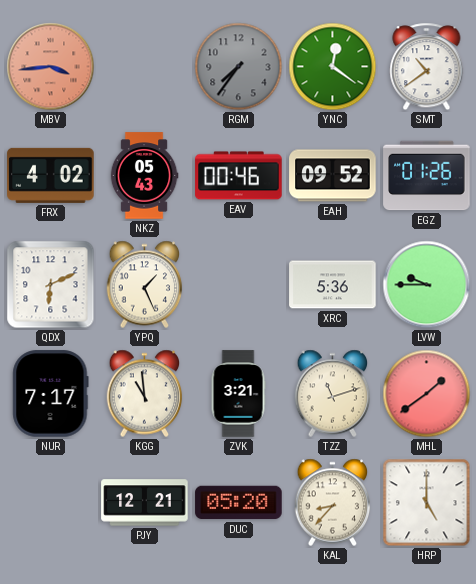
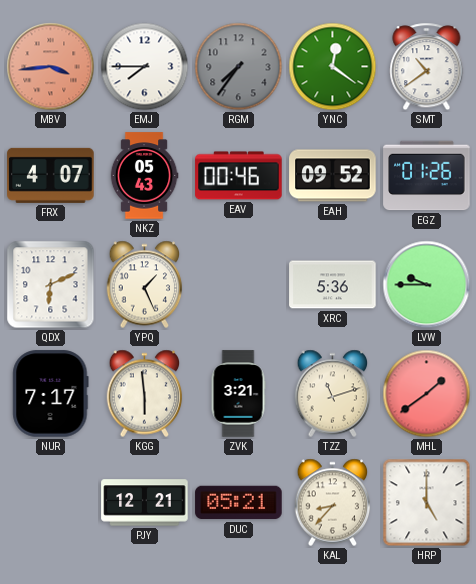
EMJ: none -> 7:45
FRX: 4:02 -> 4:07
KGG: 10:59 -> 5:59
DUC: 05:20 -> 05:21
